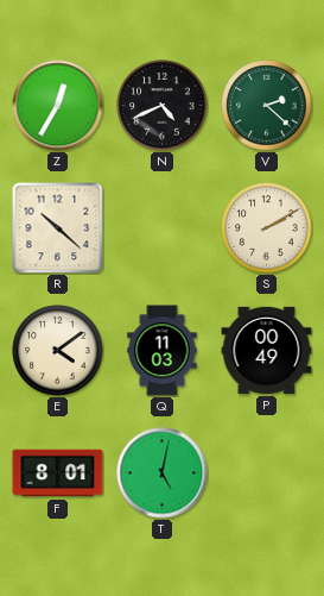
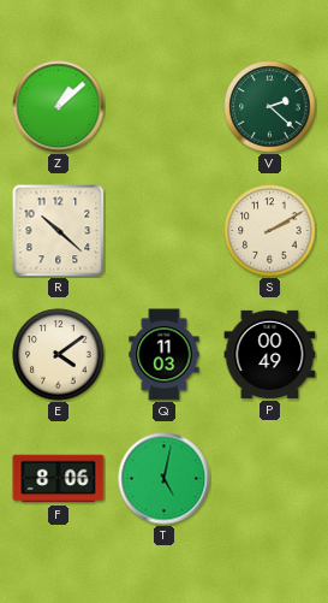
Z: 12:35 -> 1:08
N: 4:41 -> none
F: 8:01 -> 8:06
